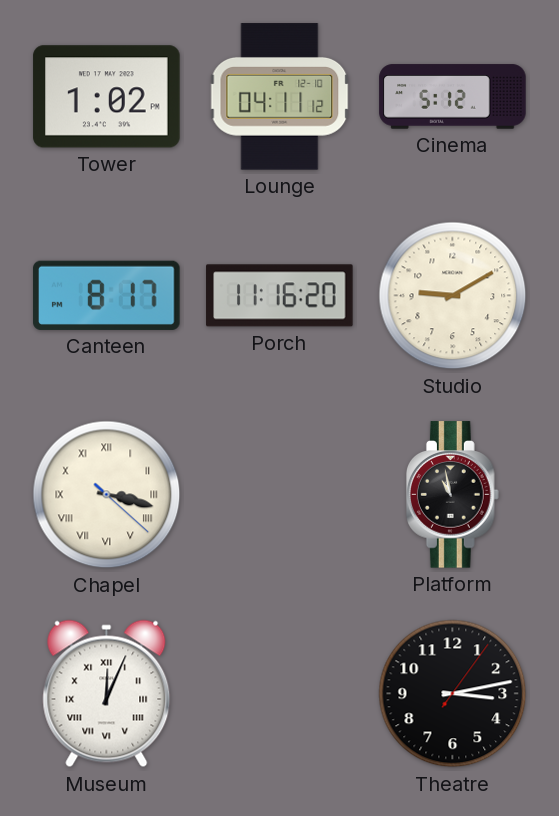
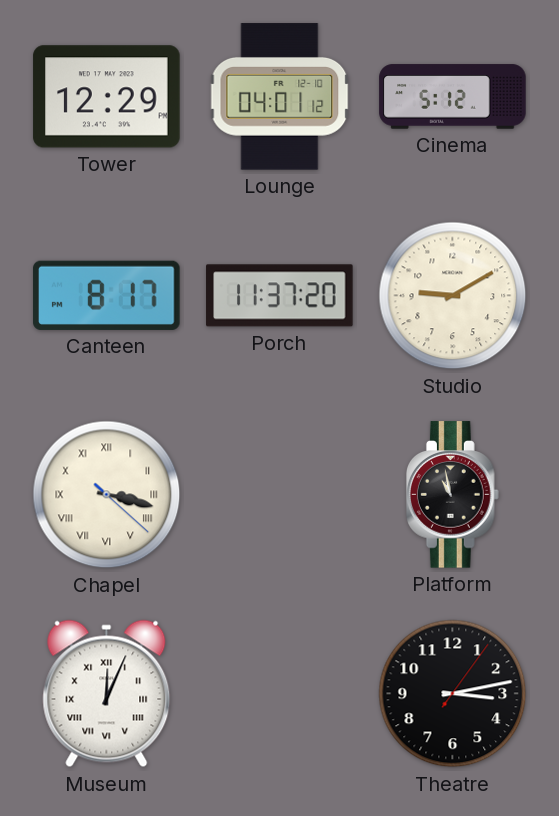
Tower: 1:02 -> 12:29
Lounge: 04:11 -> 04:01
Porch: 11:16 -> 11:37
